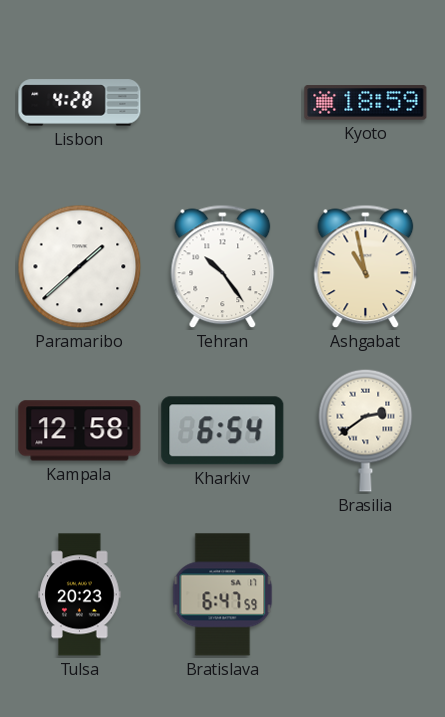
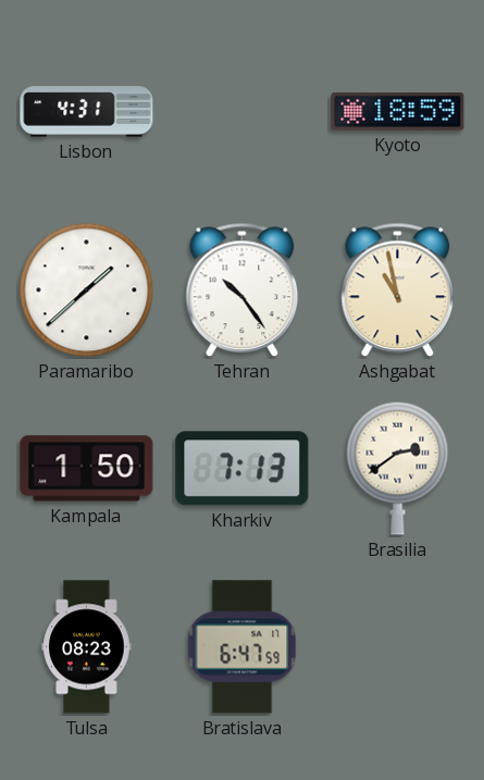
Lisbon: 4:28 -> 4:31
Kampala: 12:58 -> 1:50
Kharkiv: 6:54 -> 7:13
Tulsa: 20:23 -> 08:23
